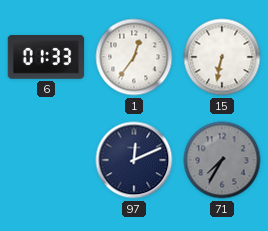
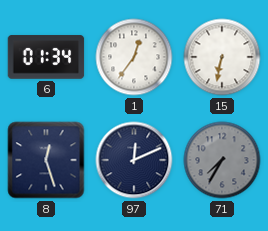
6: 01:33 -> 01:34
8: none -> 12:27
